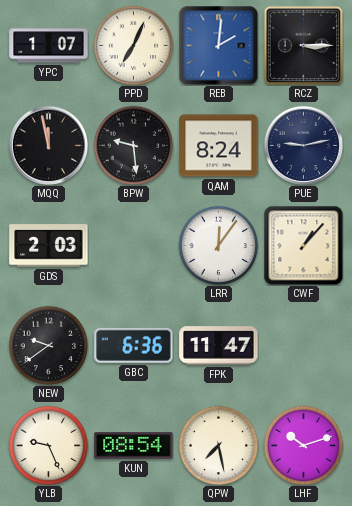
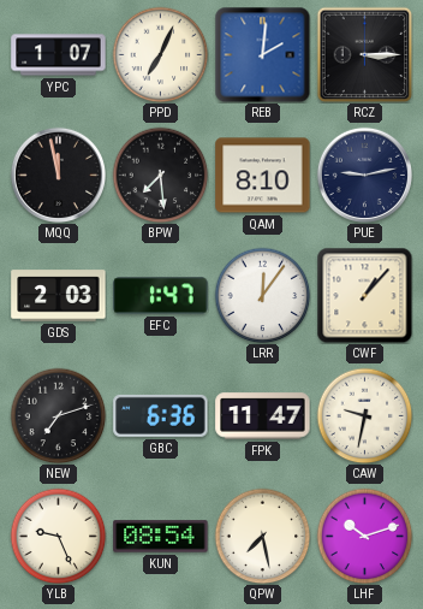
BPW: 9:29 -> 7:29
QAM: 8:24 -> 8:10
EFC: none -> 1:47
NEW: 9:39 -> 7:12
CAW: none -> 9:32
